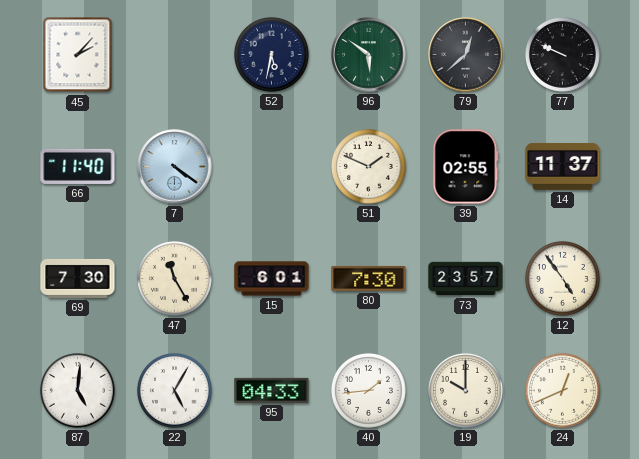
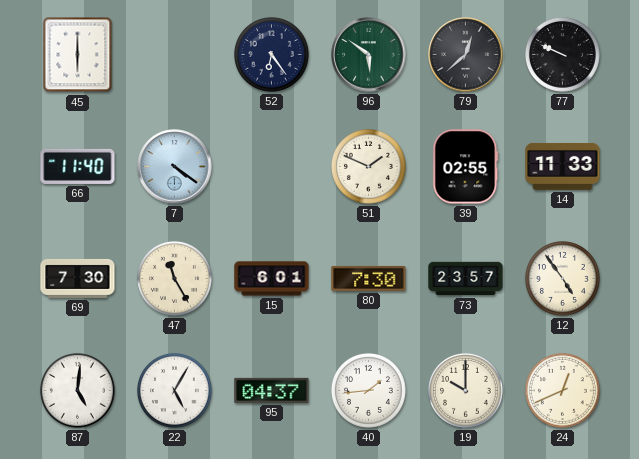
45: 2:07 -> 6:00
52: 5:32 -> 6:24
14: 11:37 -> 11:33
95: 04:33 -> 04:37
